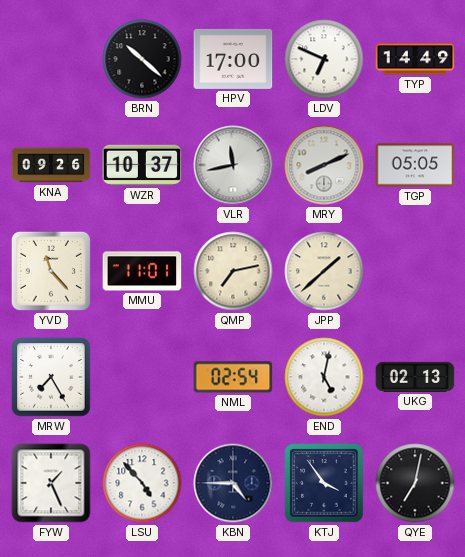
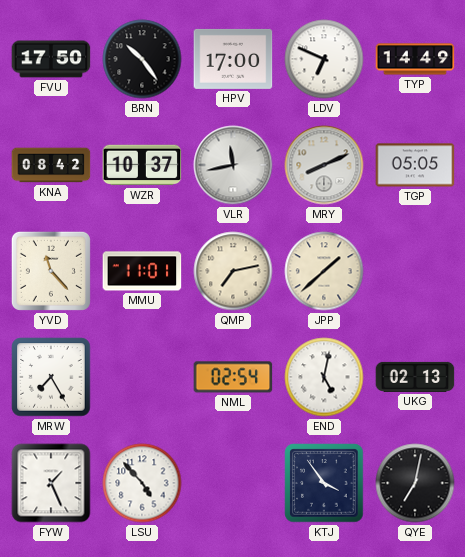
FVU: none -> 17:50
BRN: 10:22 -> 10:24
KNA: 09:26 -> 08:42
KBN: 4:45 -> none
